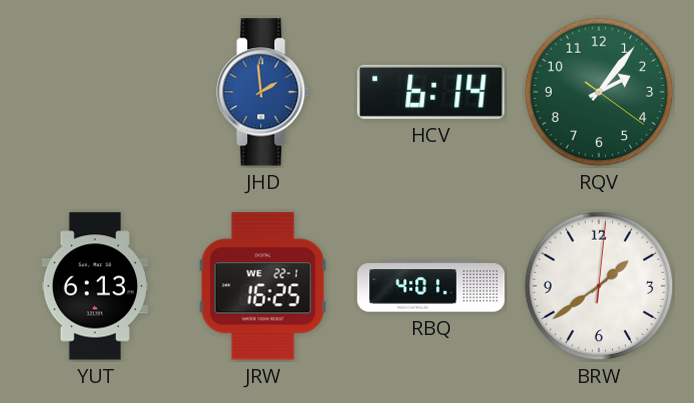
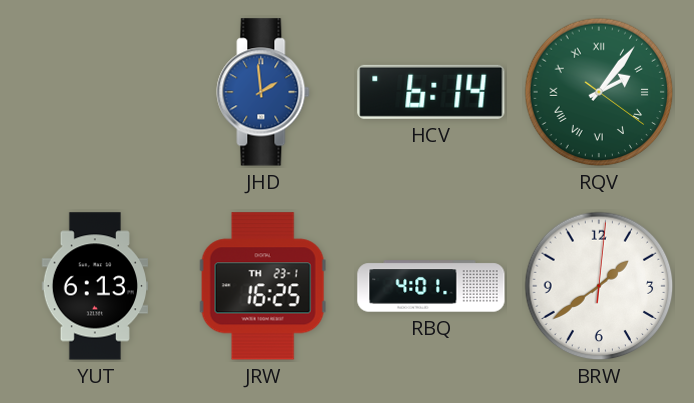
RQV numerals: Arabic -> Roman
JRW date: WE 22-1 -> TH 23-1
